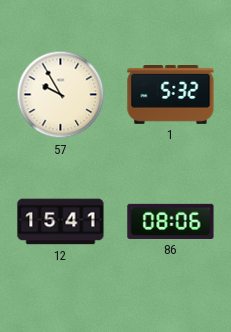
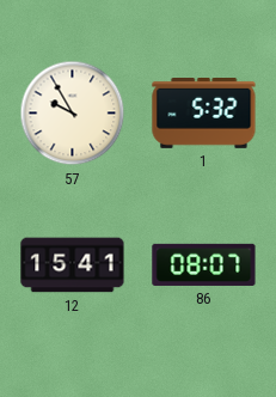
86: 08:06 -> 08:07
